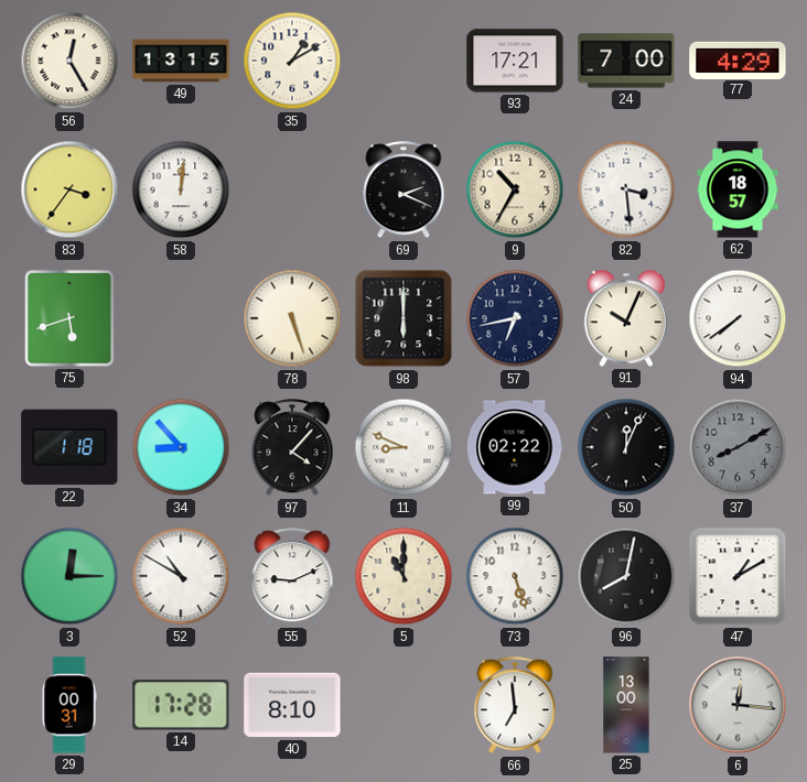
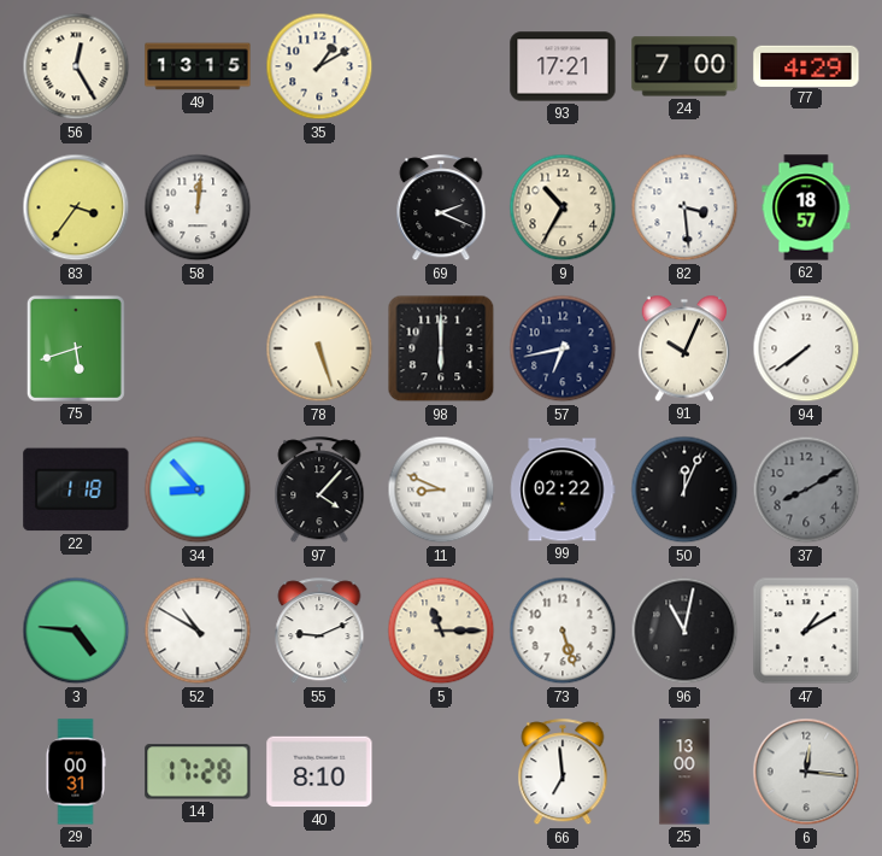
3: 12:15 -> 4:46
5: 11:00 -> 11:15
96: 8:02 -> 11:02
